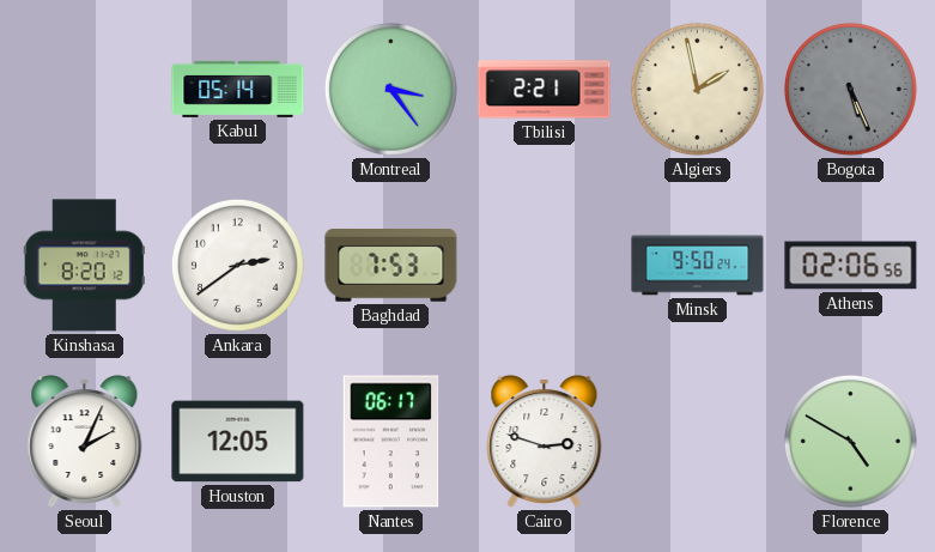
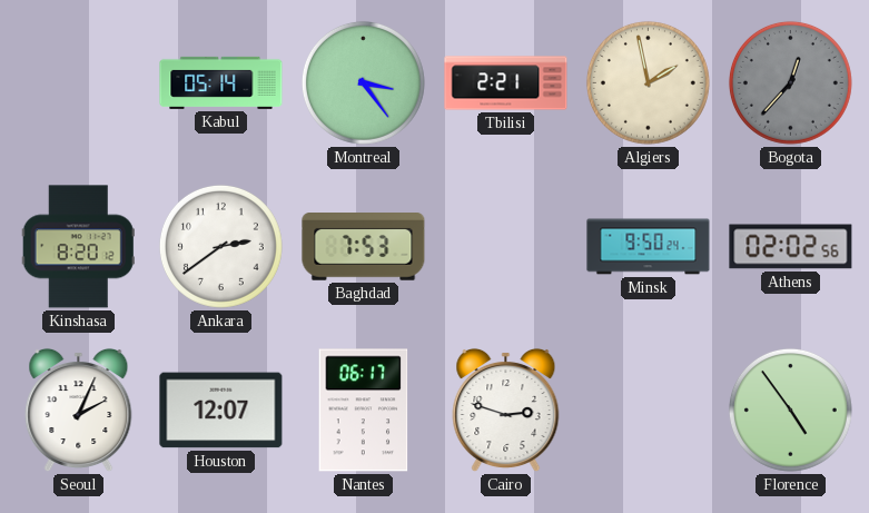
Bogota: 5:26 -> 12:37
Athens: 02:06 -> 02:02
Houston: 12:05 -> 12:07
Florence: 4:50 -> 4:54
